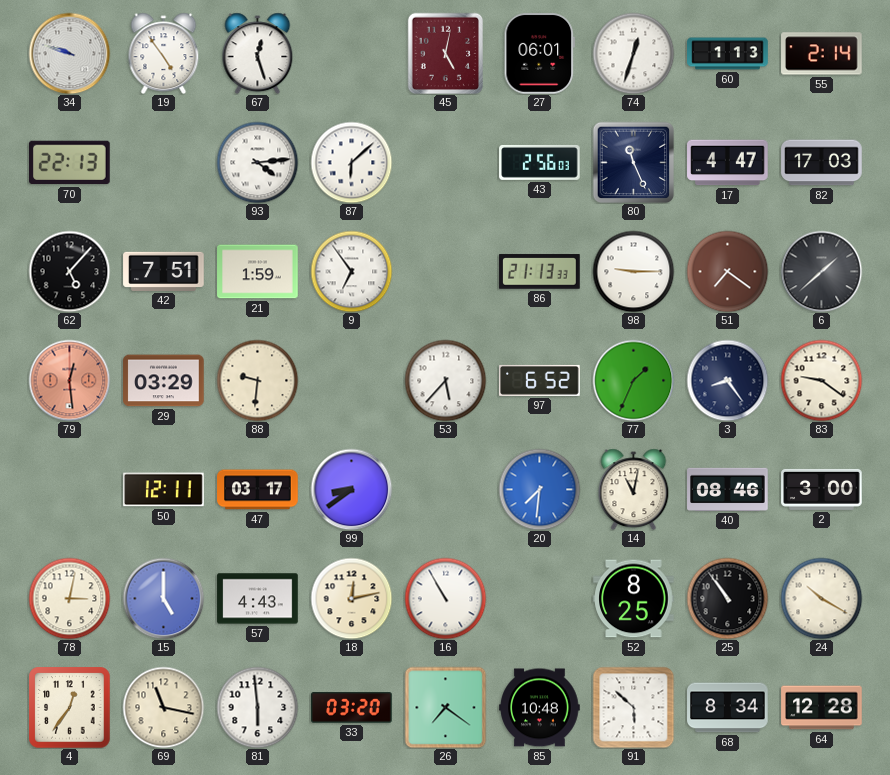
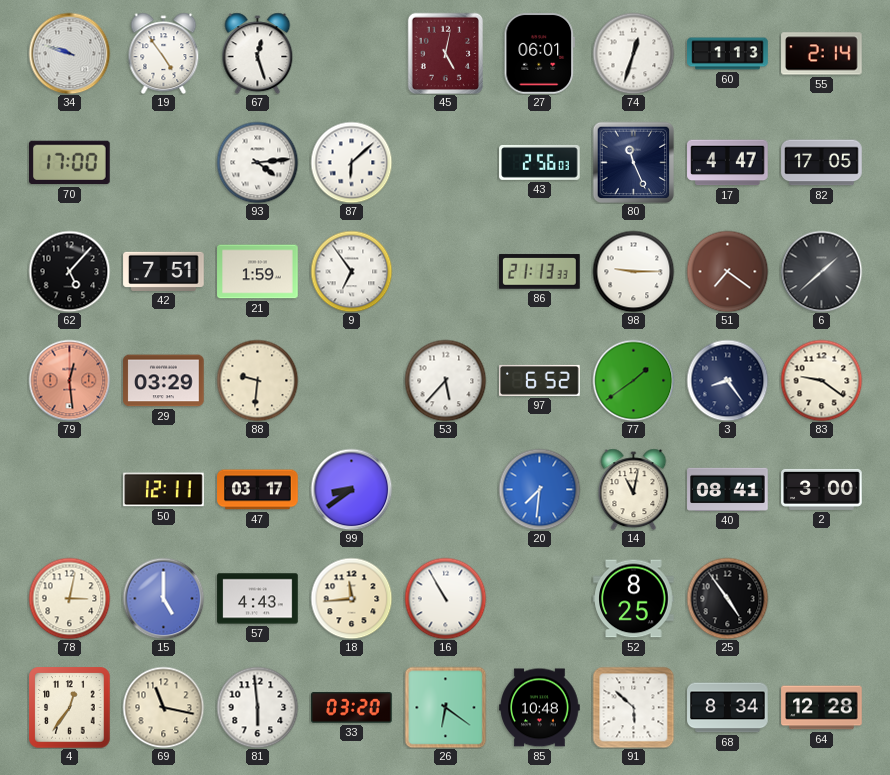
70: 22:13 -> 17:00
82: 17:03 -> 17:05
77: 1:34 -> 1:39
40: 08:46 -> 08:41
18: 12:13 -> 11:44
25: 10:54 -> 4:54
24: 10:20 -> none
26: 7:21 -> 6:21
